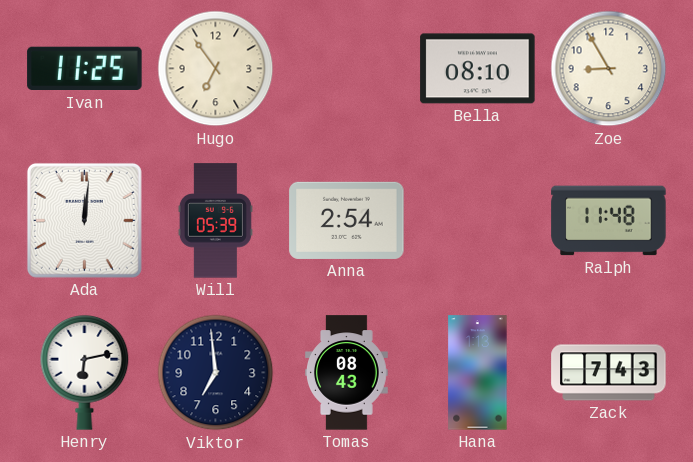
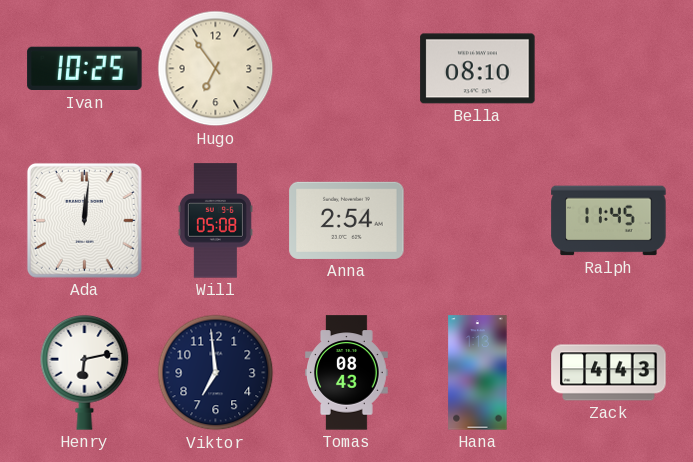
Ivan: 11:25 -> 10:25
Zoe: 8:55 -> none
Will: 05:39 -> 05:08
Ralph: 11:48 -> 11:45
Zack: 7:43 -> 4:43
